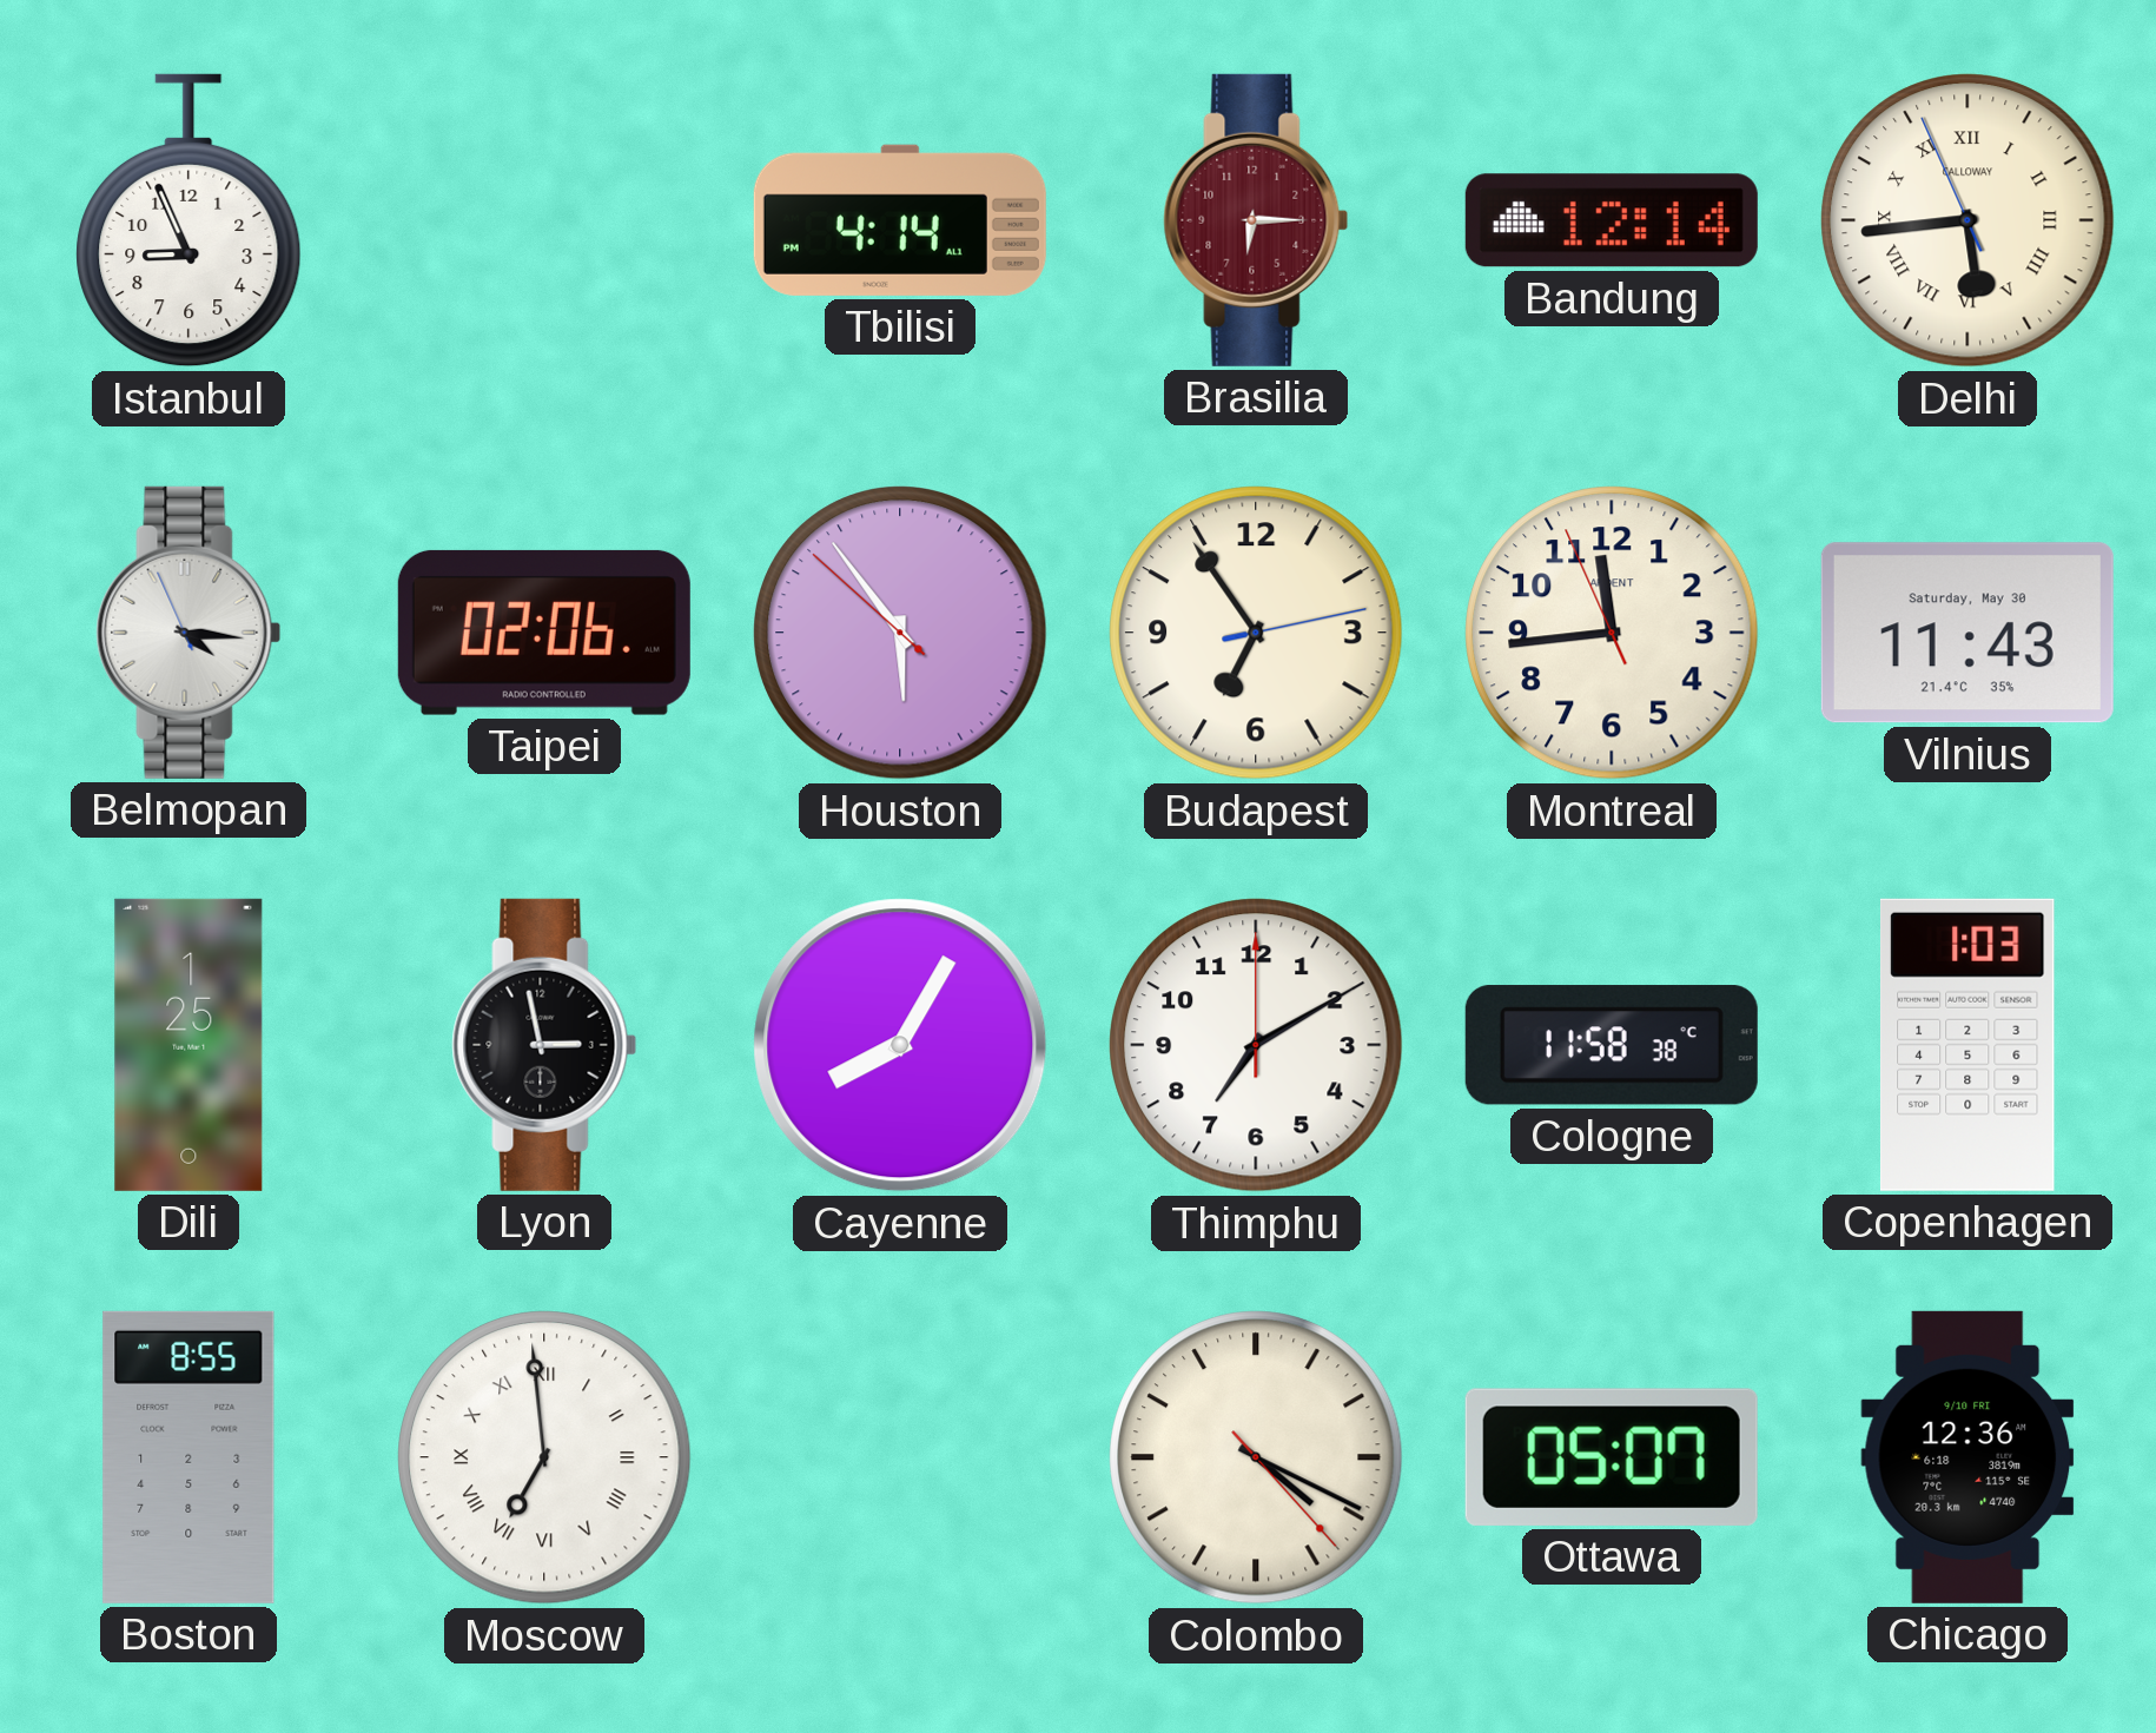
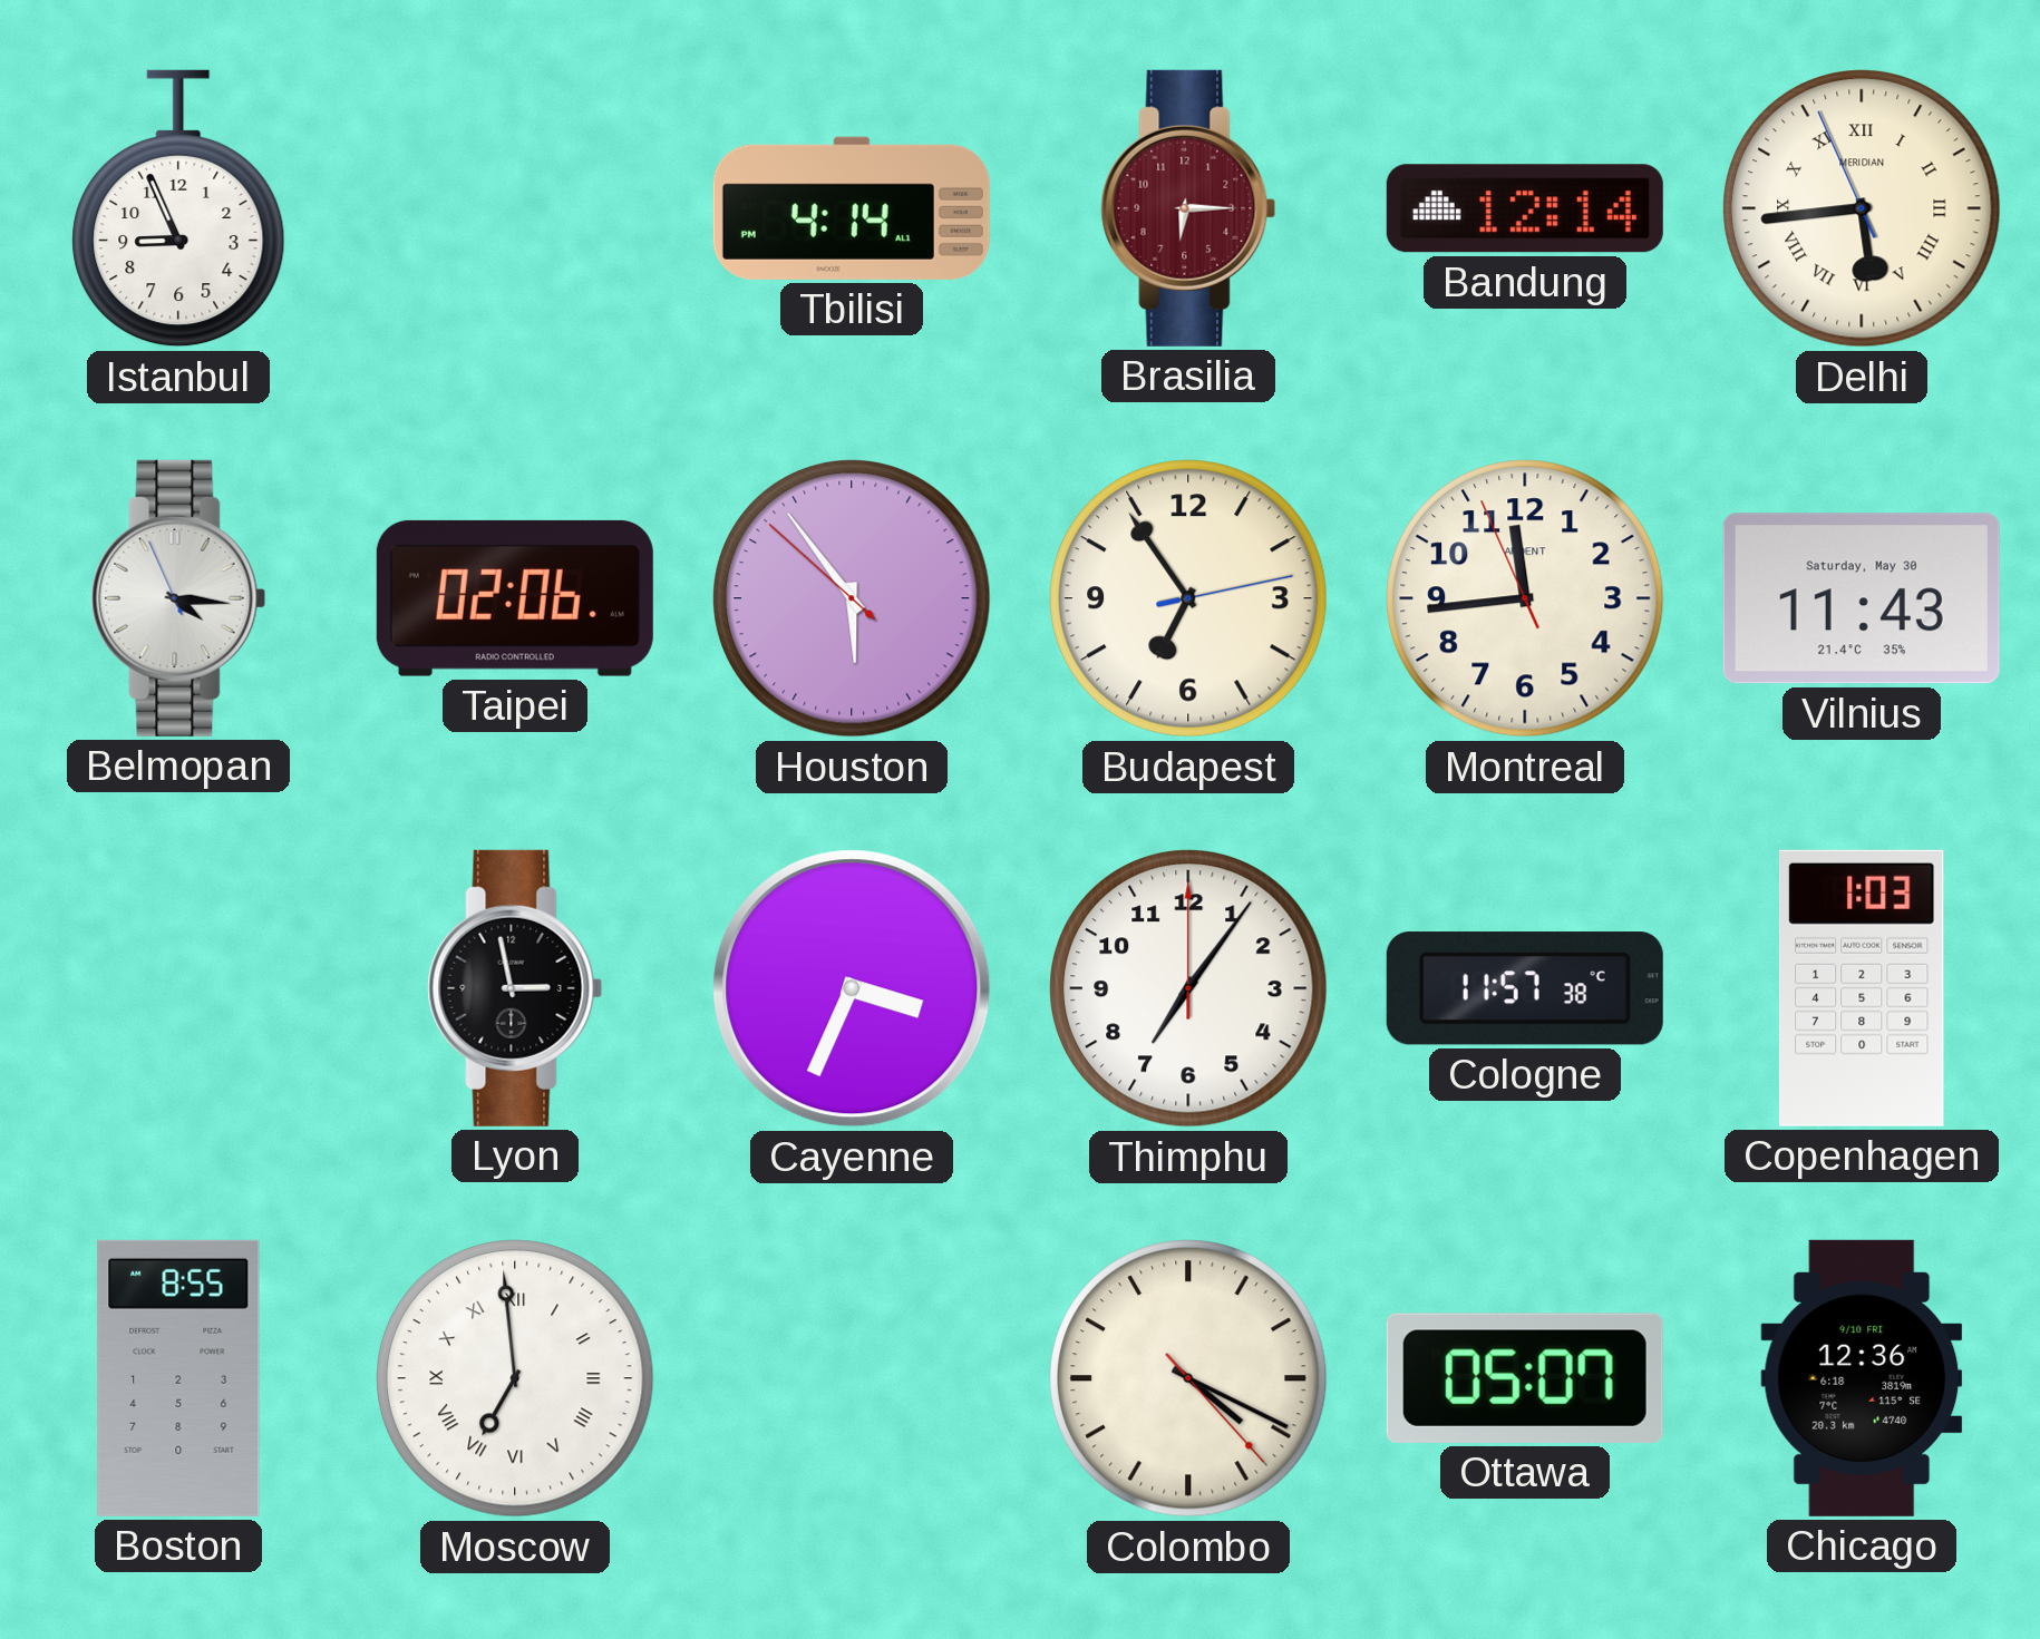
Delhi brand: CALLOWAY -> MERIDIAN
Dili: 1:25 -> none
Cayenne: 8:05 -> 3:34
Thimphu: 7:10 -> 7:06
Cologne: 11:58 -> 11:57
